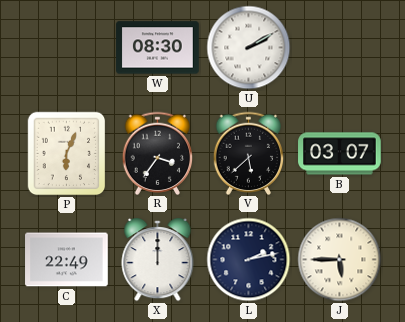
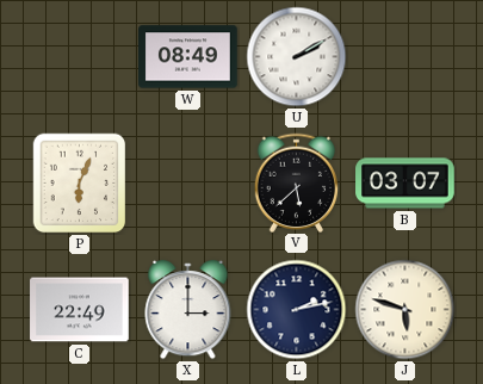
W: 08:30 -> 08:49
R: 3:36 -> none
X: 12:00 -> 3:00
J: 5:45 -> 5:48
